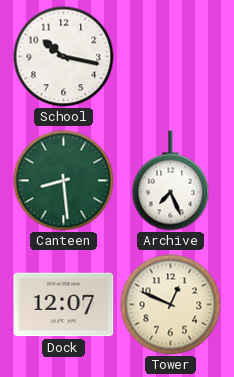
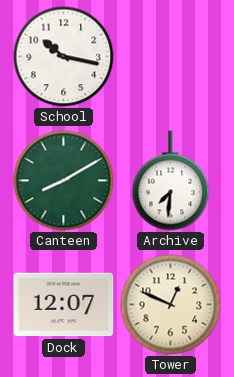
Canteen: 8:29 -> 8:10
Archive: 7:26 -> 7:31
